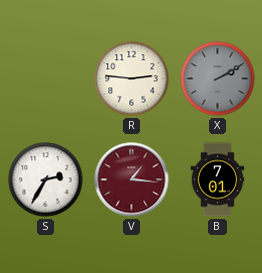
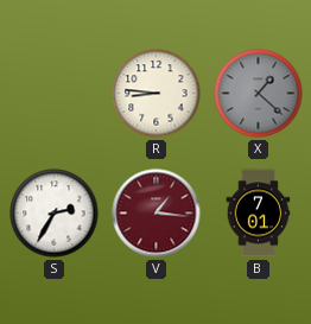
R: 2:46 -> 8:46
X: 2:10 -> 1:22
